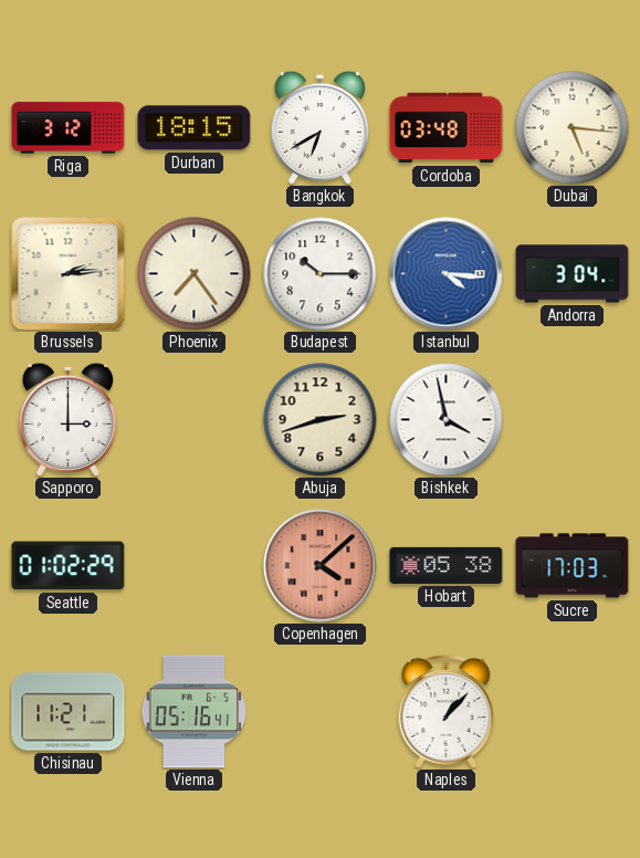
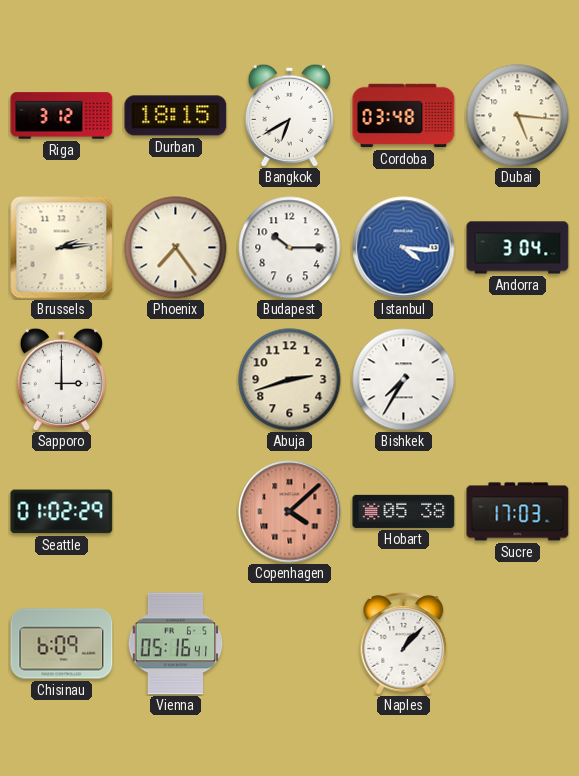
Bishkek: 3:58 -> 7:35
Chisinau: 11:21 -> 6:09
